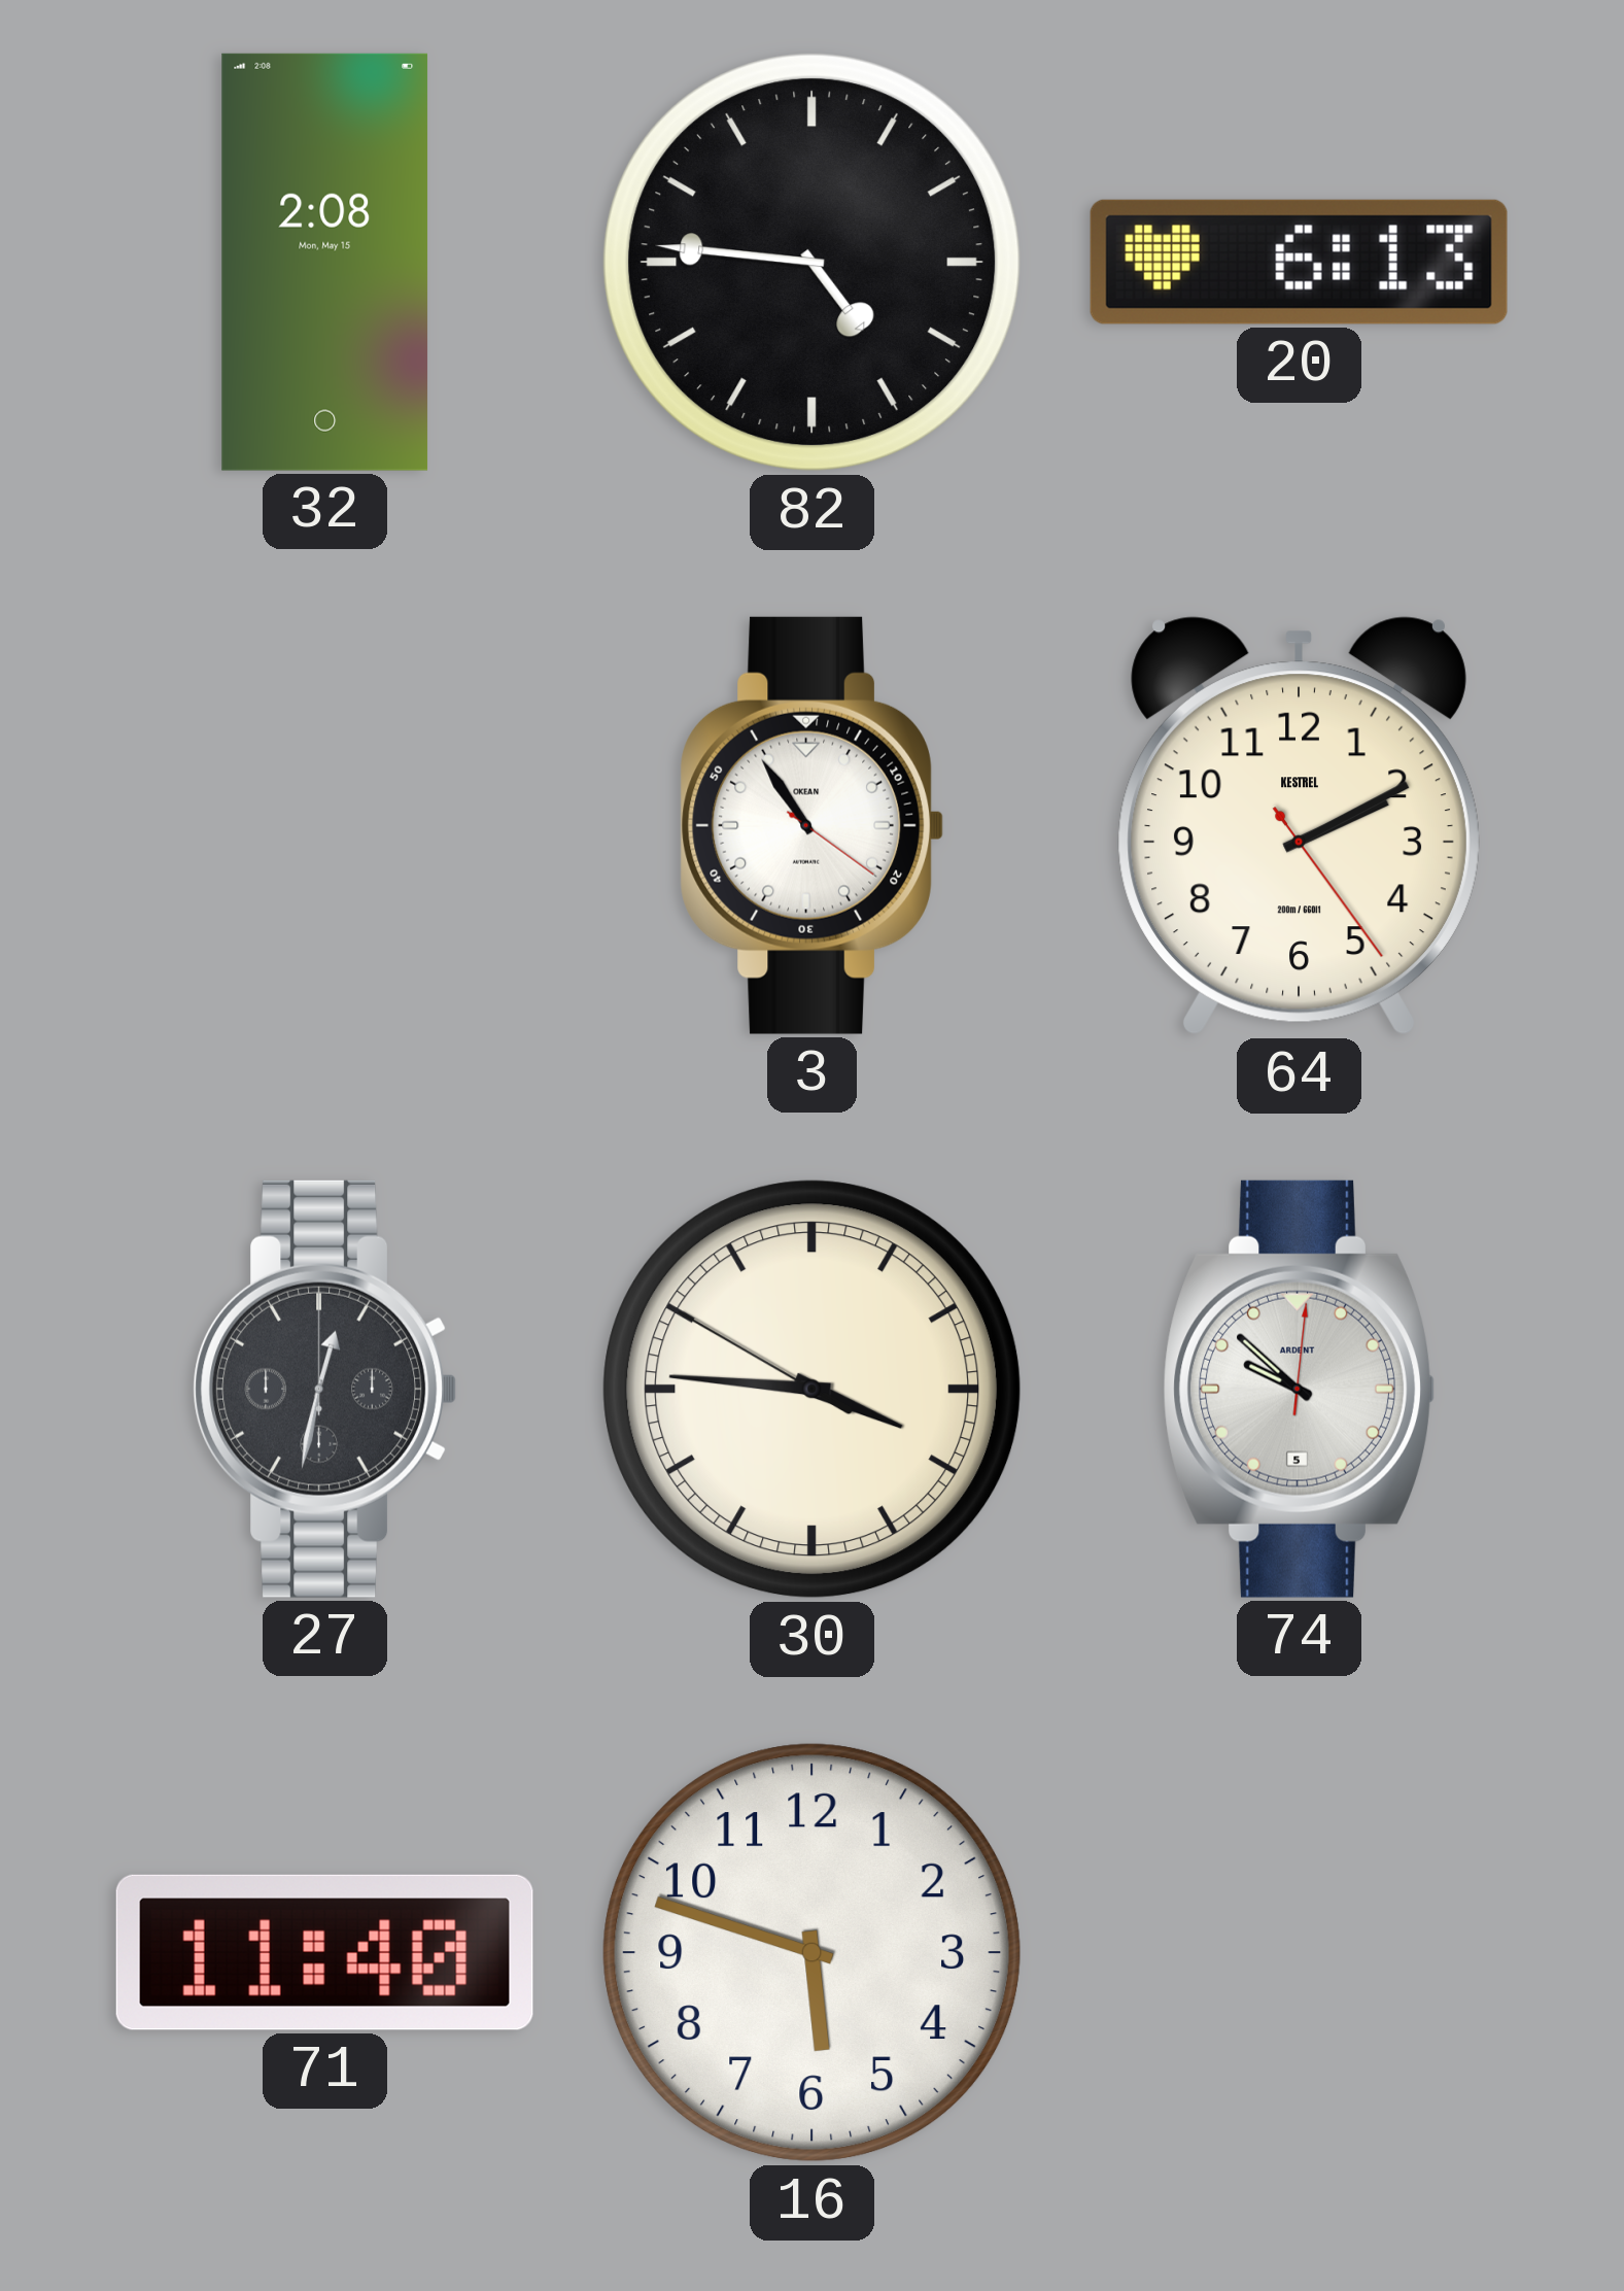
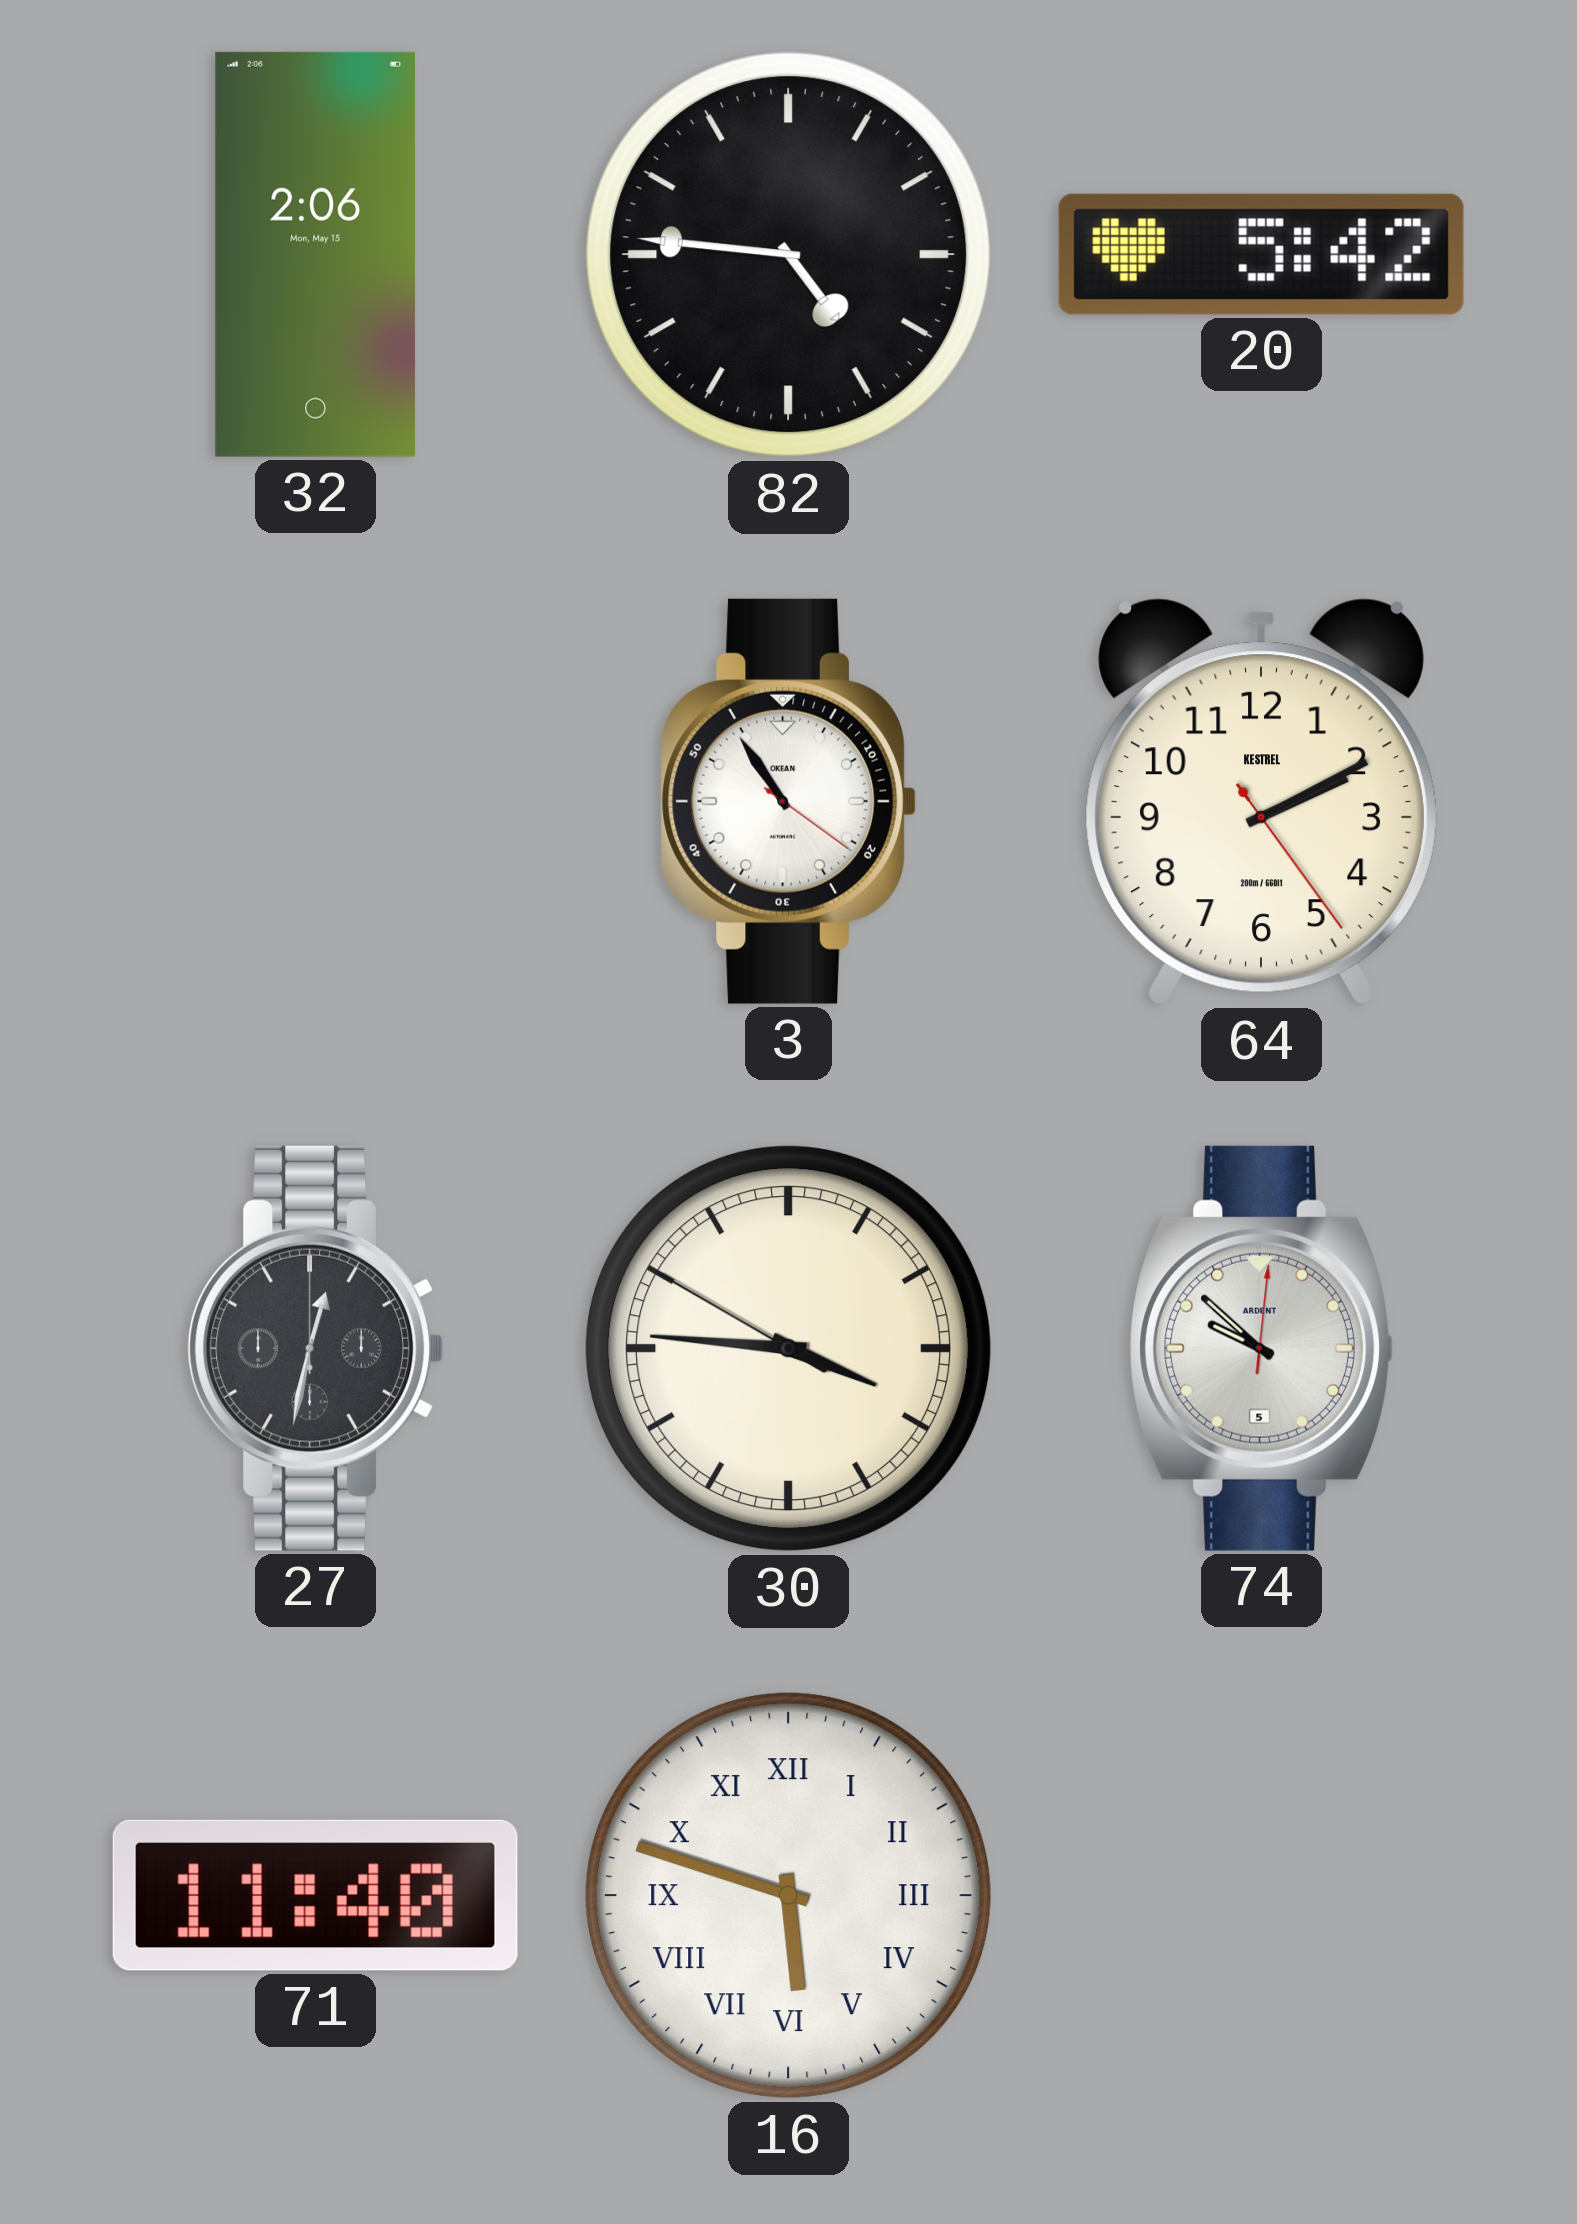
32: 2:08 -> 2:06
20: 6:13 -> 5:42
16 numerals: Arabic -> Roman
